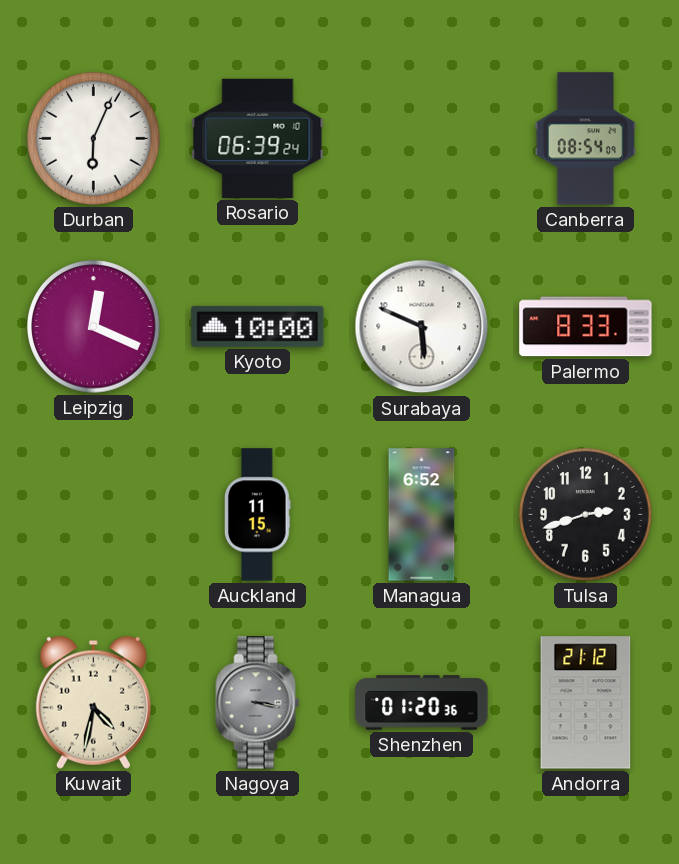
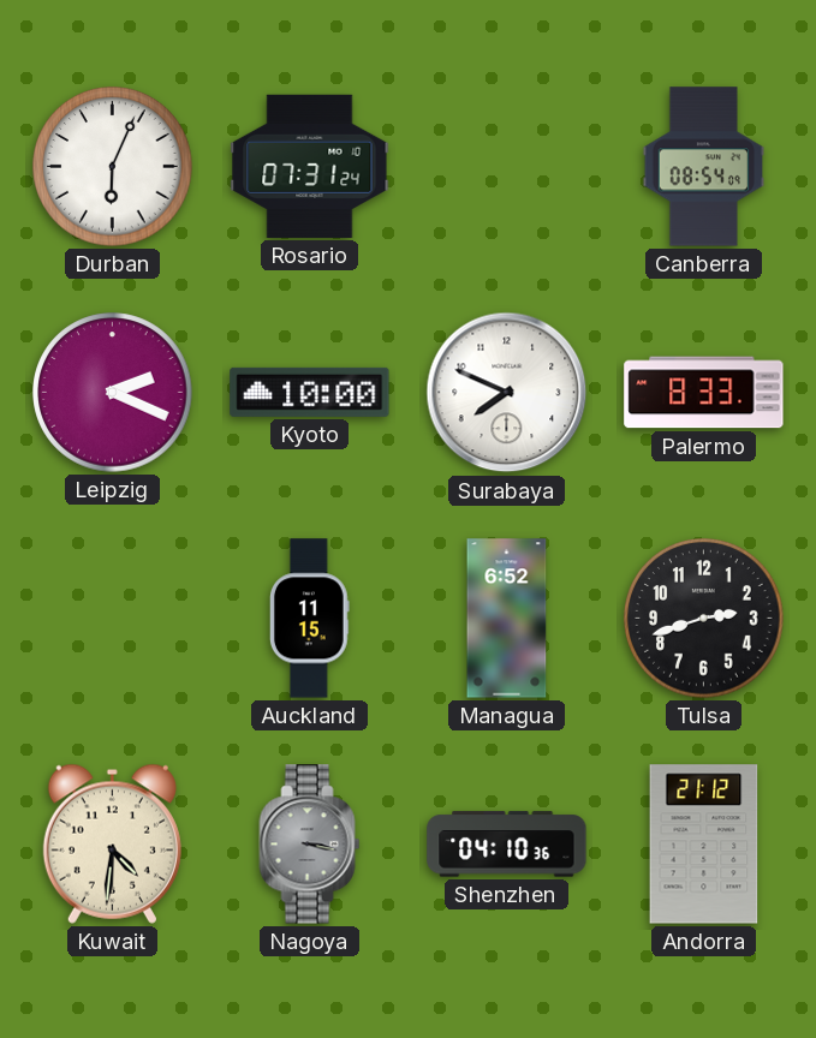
Rosario: 06:39 -> 07:31
Leipzig: 12:19 -> 2:19
Surabaya: 5:49 -> 7:49
Kuwait: 4:32 -> 4:31
Shenzhen: 01:20 -> 04:10
